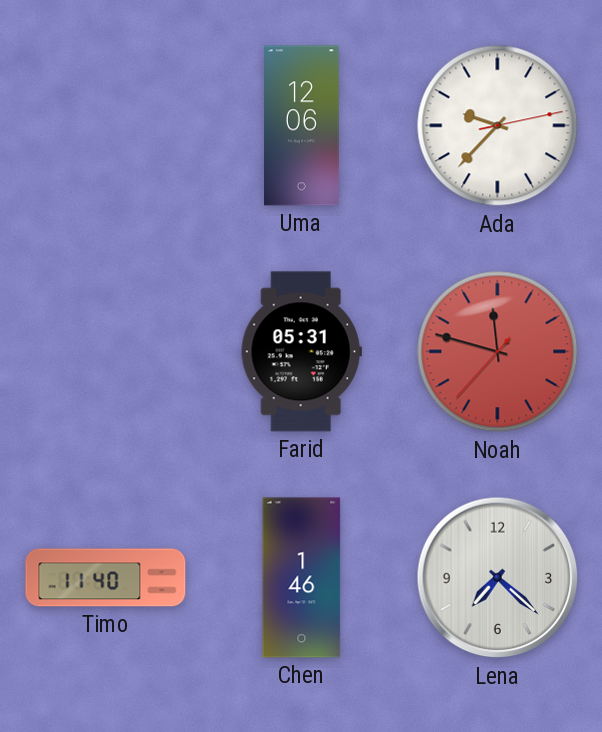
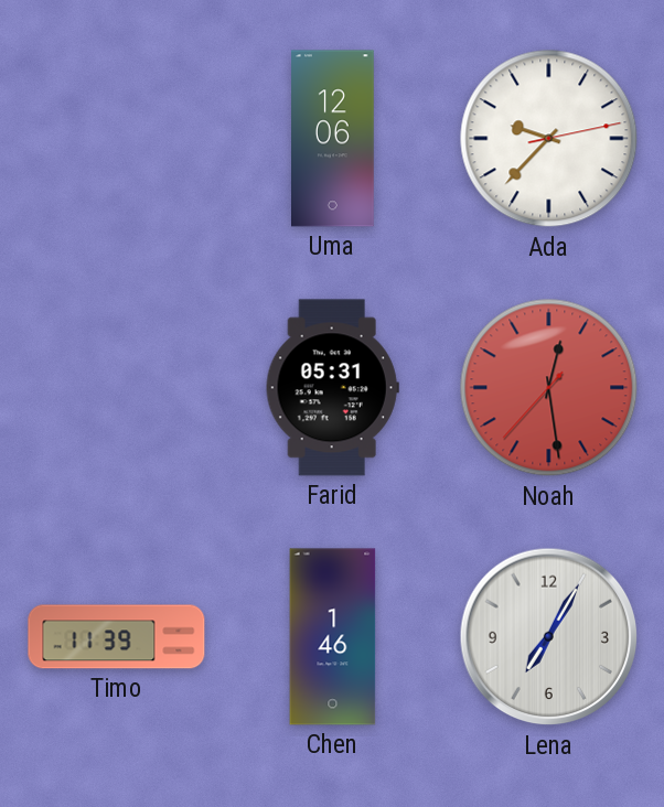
Noah: 11:47 -> 12:28
Timo: 11:40 -> 11:39
Lena: 7:22 -> 7:05
